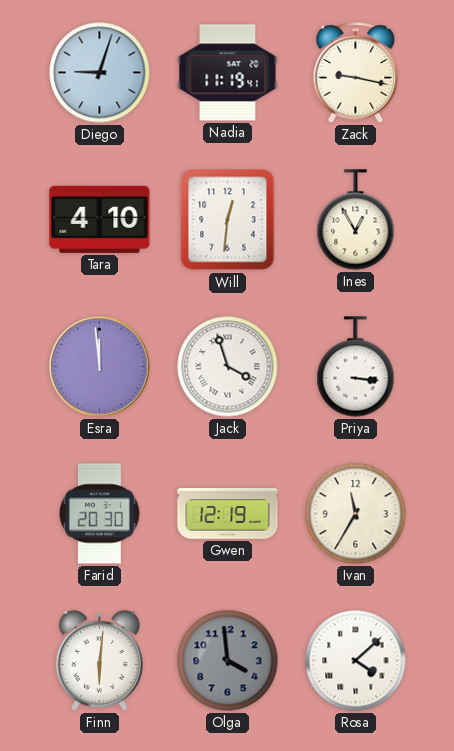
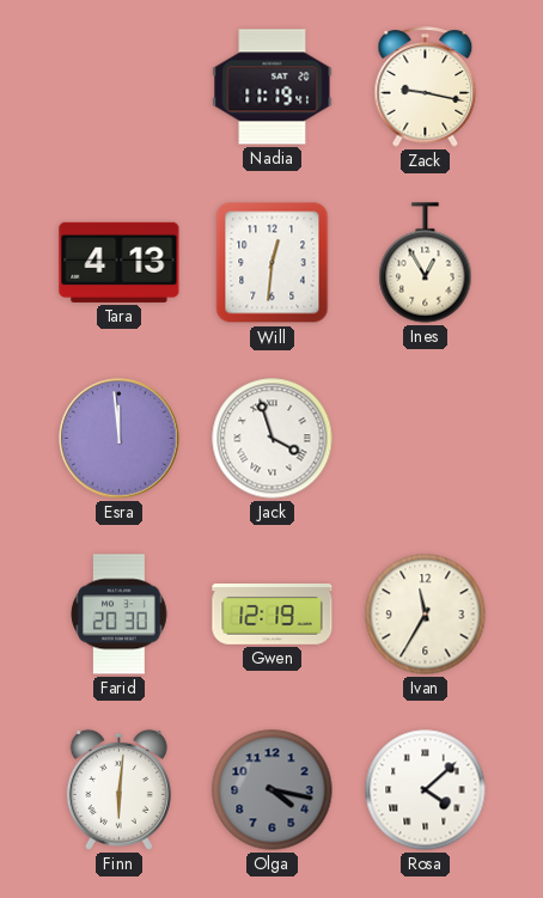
Diego: 9:03 -> none
Tara: 4:10 -> 4:13
Priya: 3:16 -> none
Olga: 3:59 -> 4:17
